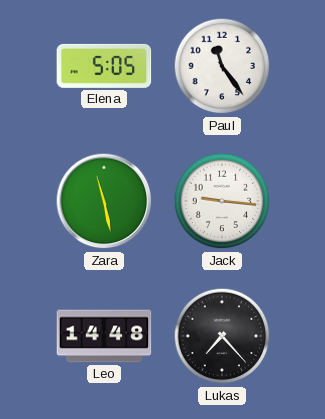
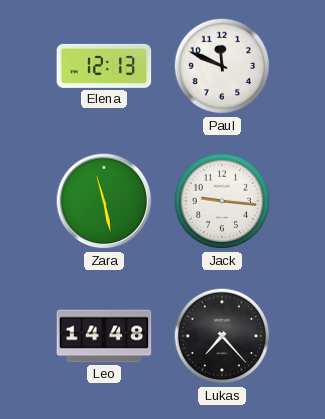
Elena: 5:05 -> 12:13
Paul: 11:24 -> 11:49
